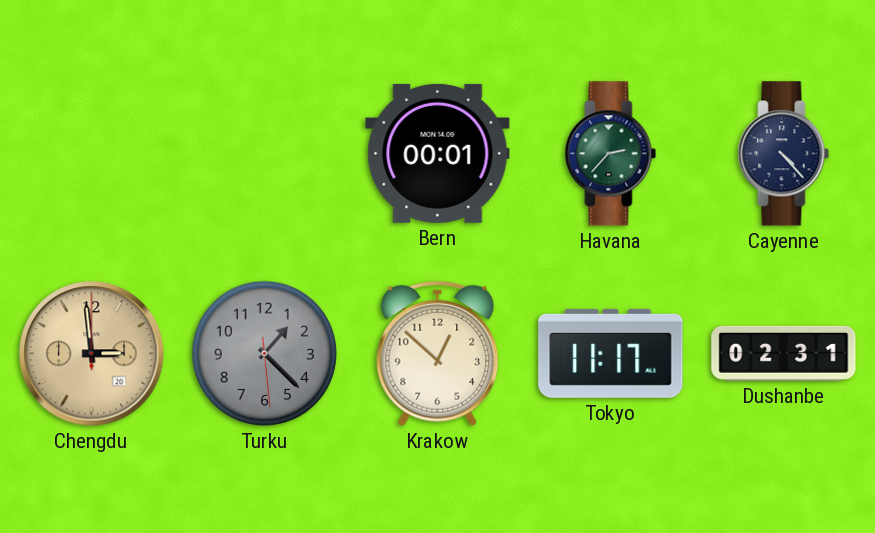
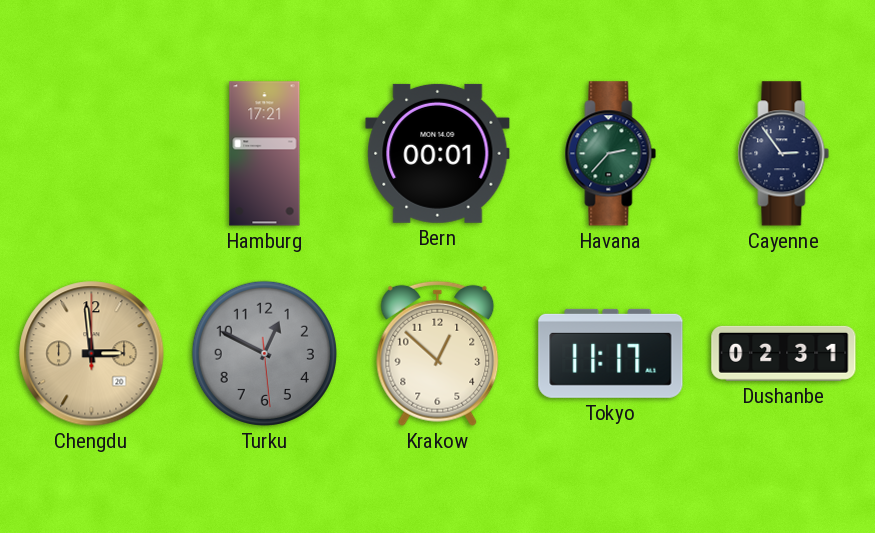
Hamburg: none -> 17:21
Cayenne: 4:23 -> 2:54
Turku: 1:22 -> 12:49
